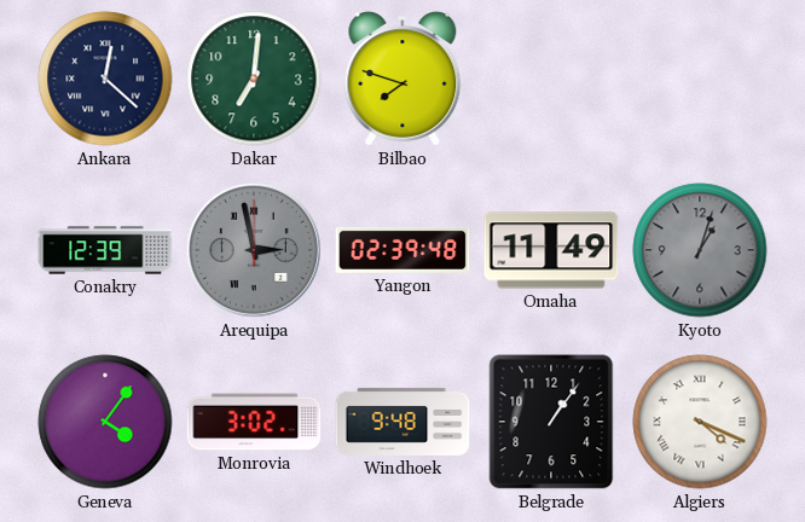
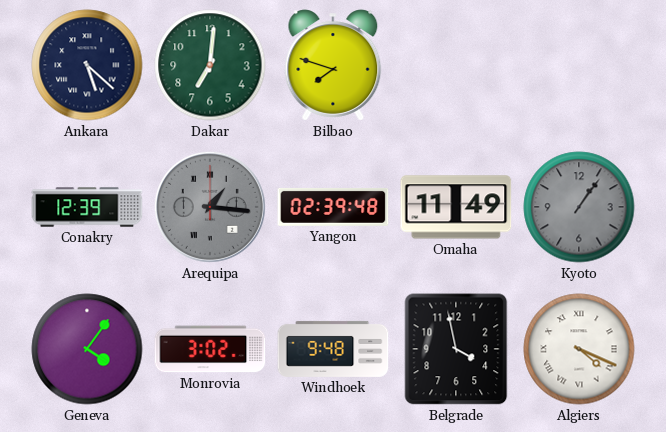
Ankara: 12:22 -> 5:22
Arequipa: 2:58 -> 1:16
Kyoto: 1:03 -> 1:06
Belgrade: 1:06 -> 3:58
